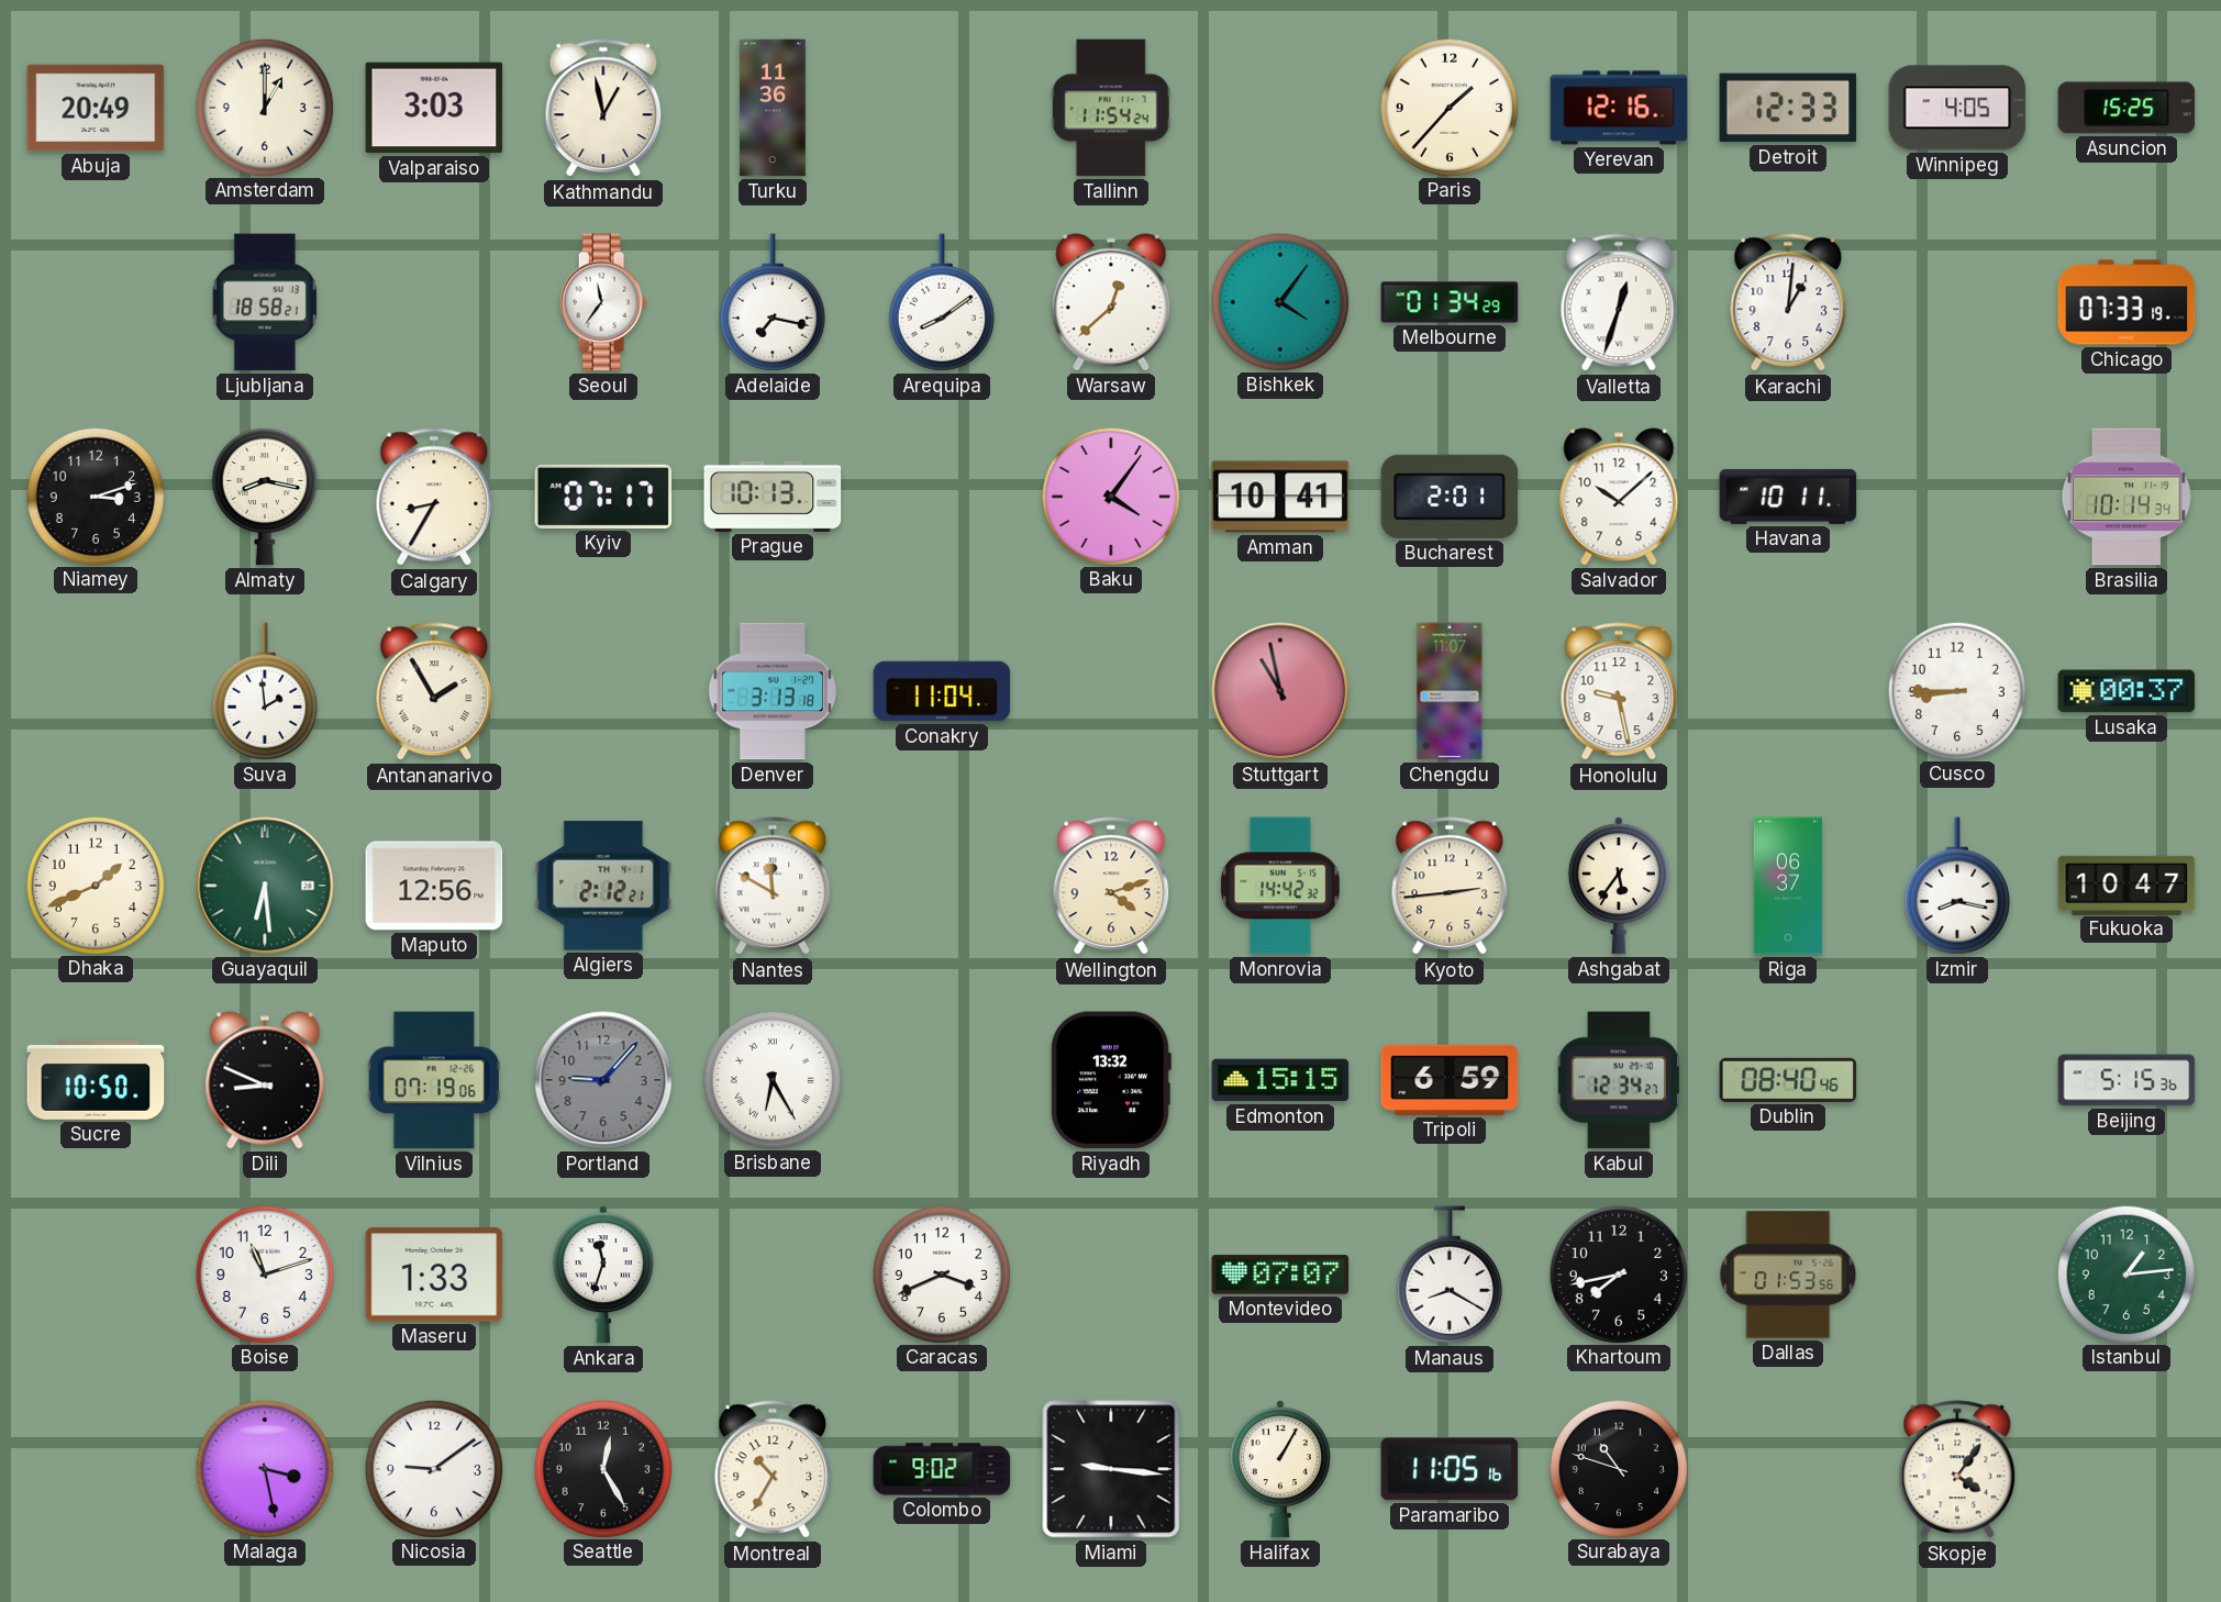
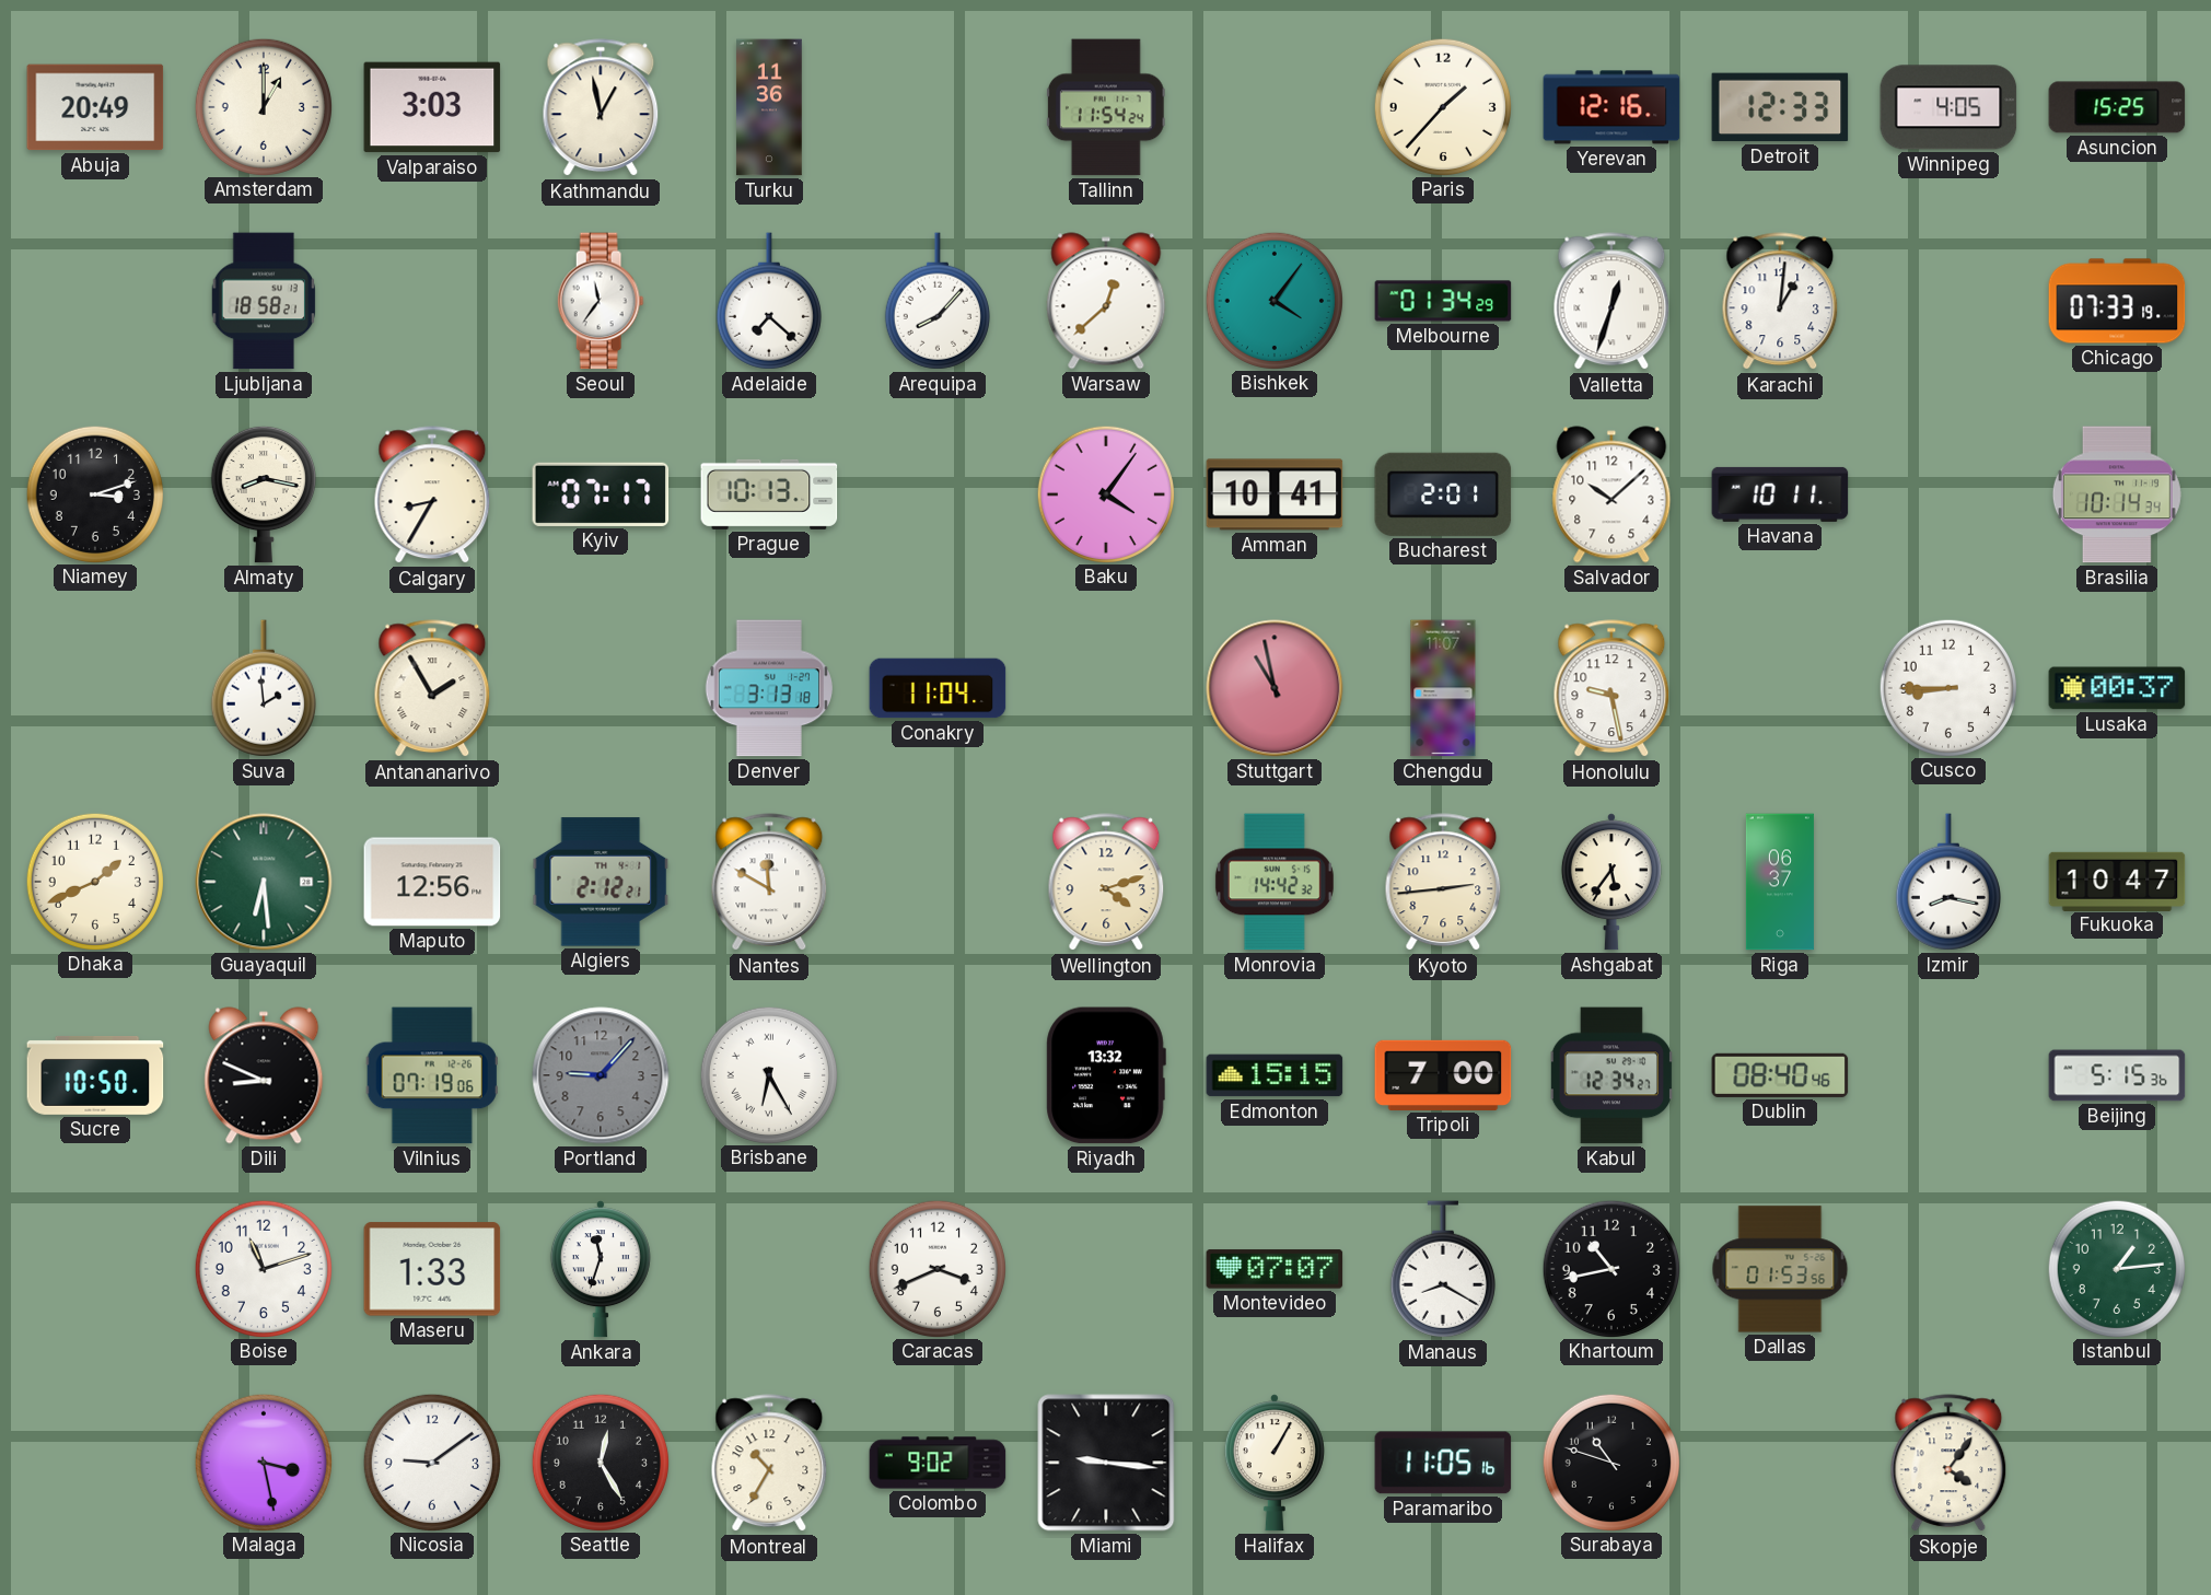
Adelaide: 7:17 -> 7:22
Arequipa: 8:09 -> 8:07
Tripoli: 6:59 -> 7:00
Khartoum: 7:43 -> 10:43
